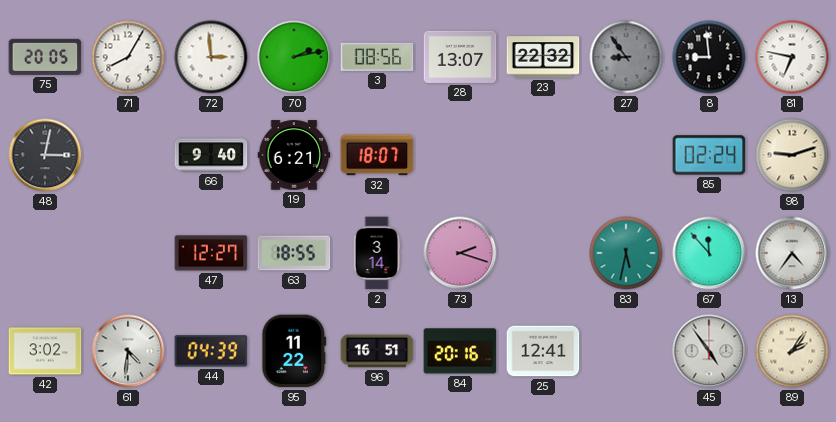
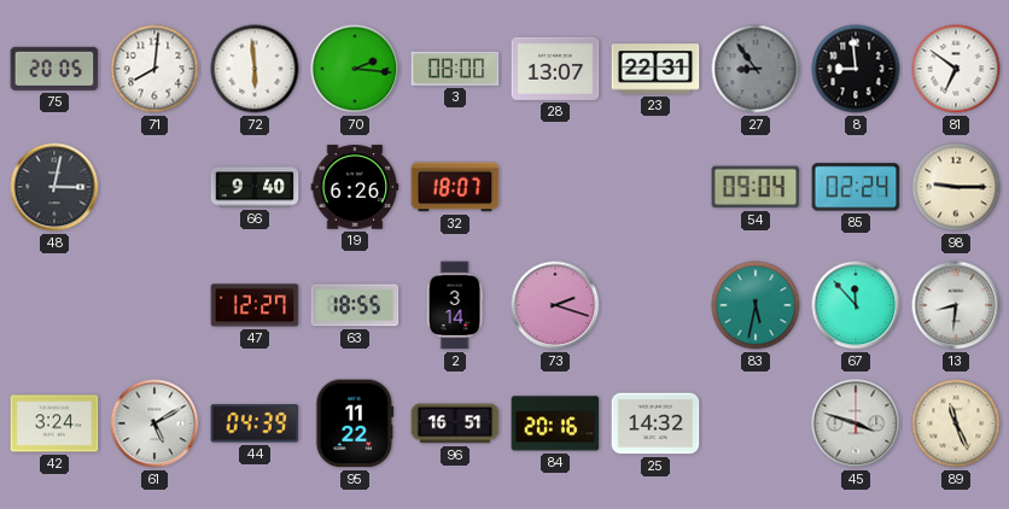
71: 8:05 -> 8:01
72: 2:59 -> 5:59
70: 2:13 -> 2:16
3: 08:56 -> 08:00
23: 22:32 -> 22:31
81: 6:47 -> 6:51
19: 6:21 -> 6:26
54: none -> 09:04
98: 9:12 -> 9:15
13: 4:36 -> 8:31
42: 3:02 -> 3:24
61: 4:31 -> 5:10
25: 12:41 -> 14:32
45: 4:54 -> 3:48
89: 2:06 -> 11:26
